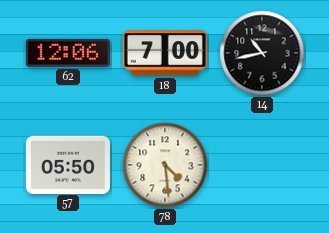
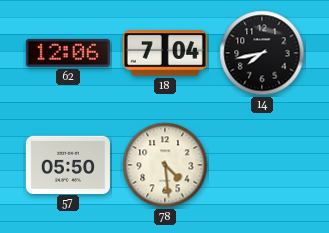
18: 7:00 -> 7:04
14: 10:43 -> 7:43
